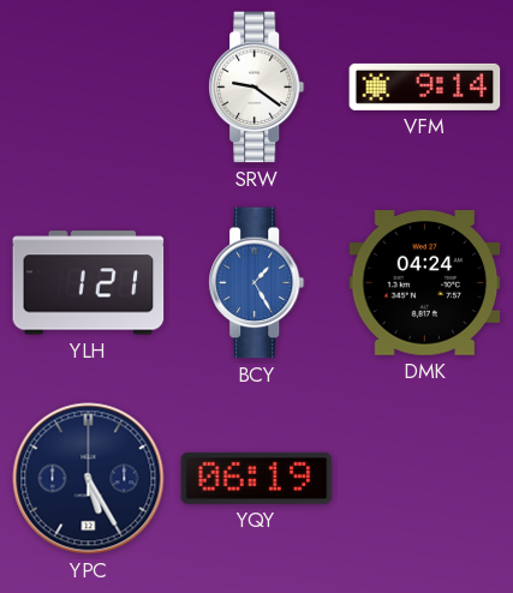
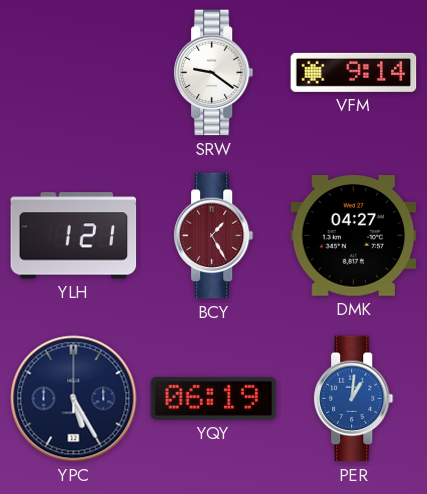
BCY dial: blue -> burgundy
DMK: 04:24 -> 04:27
PER: none -> 1:01
